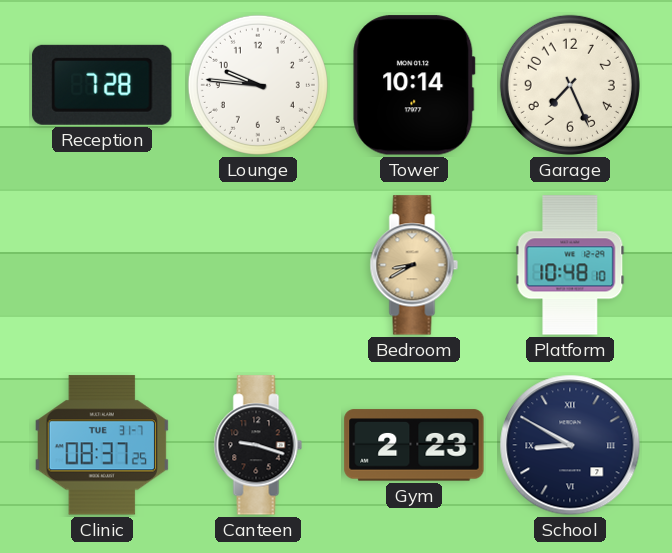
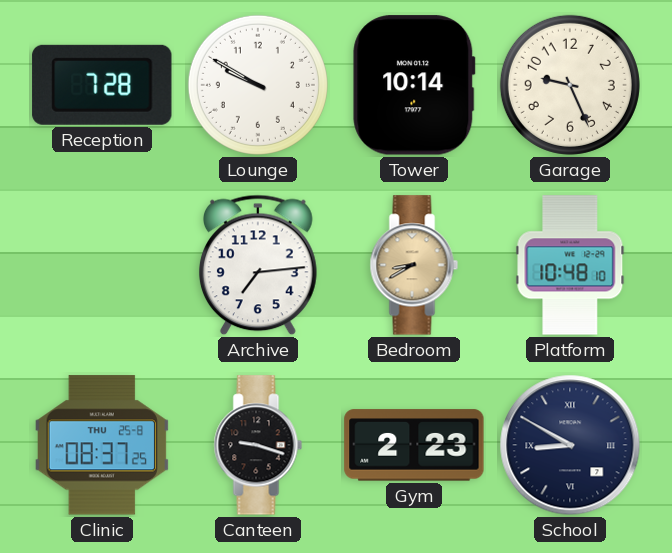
Lounge: 9:46 -> 9:50
Garage: 7:26 -> 9:26
Archive: none -> 7:14
Clinic date: TUE 31-7 -> THU 25-8
